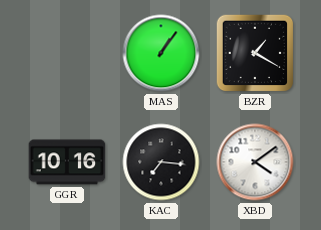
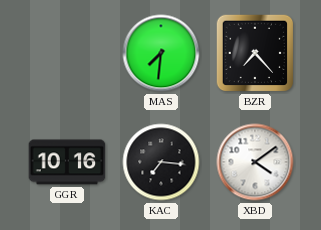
MAS: 1:06 -> 7:31
BZR: 1:20 -> 7:23
